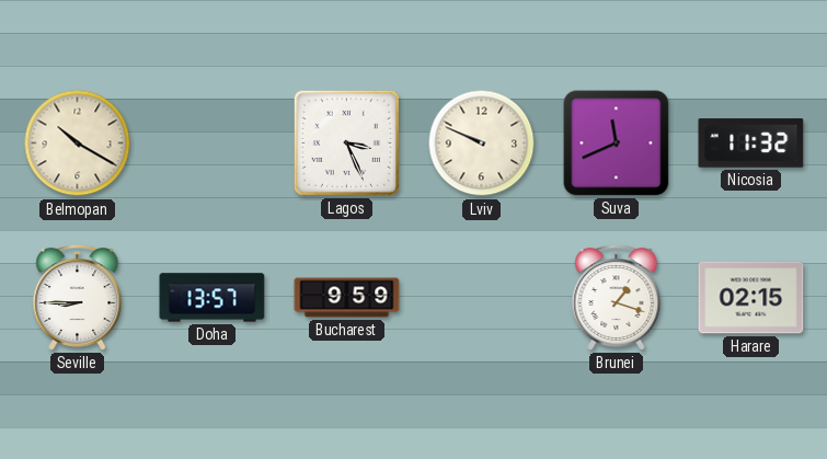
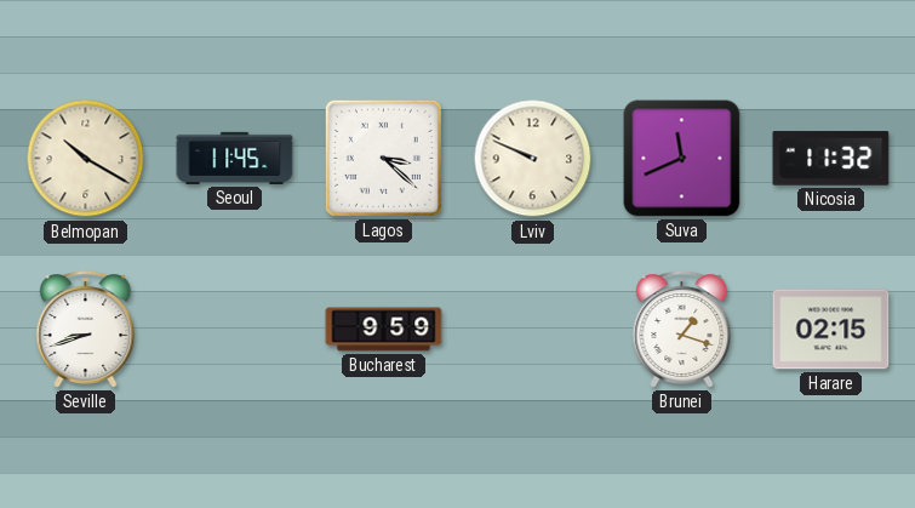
Seoul: none -> 11:45
Lagos: 3:26 -> 3:22
Seville: 8:45 -> 8:42
Doha: 13:57 -> none
